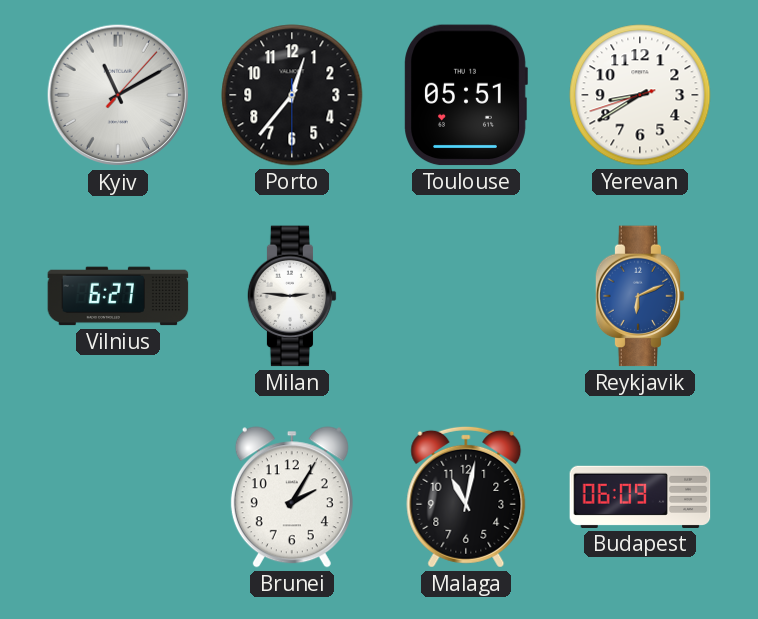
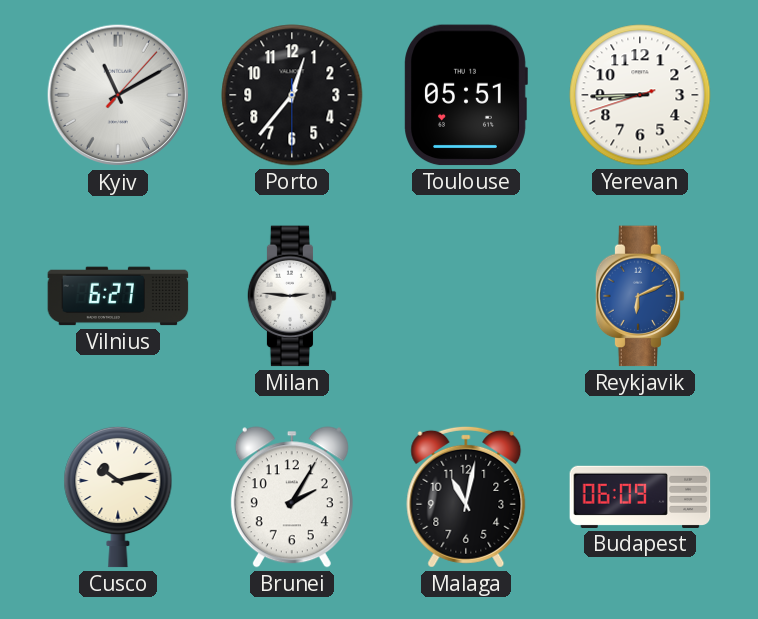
Yerevan: 8:39 -> 8:44
Cusco: none -> 10:13
